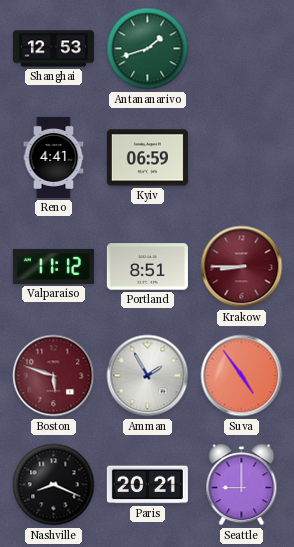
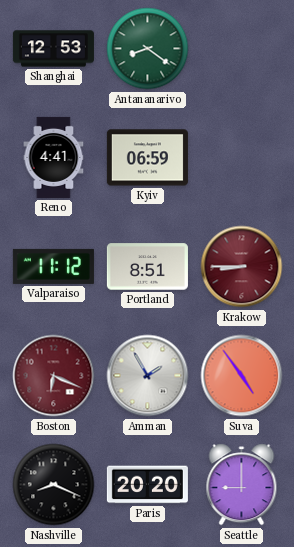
Antananarivo: 1:42 -> 8:21
Boston: 5:48 -> 6:19
Paris: 20:21 -> 20:20
